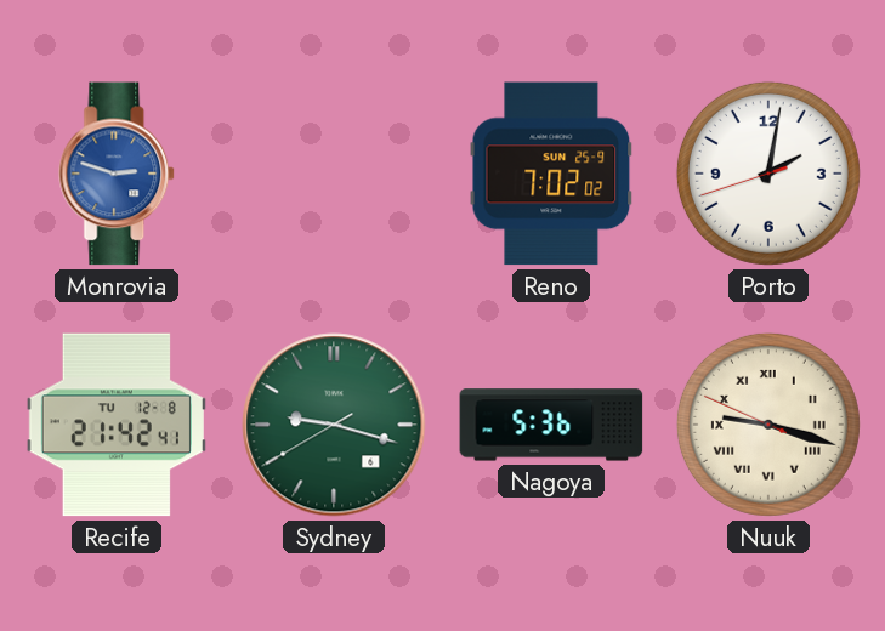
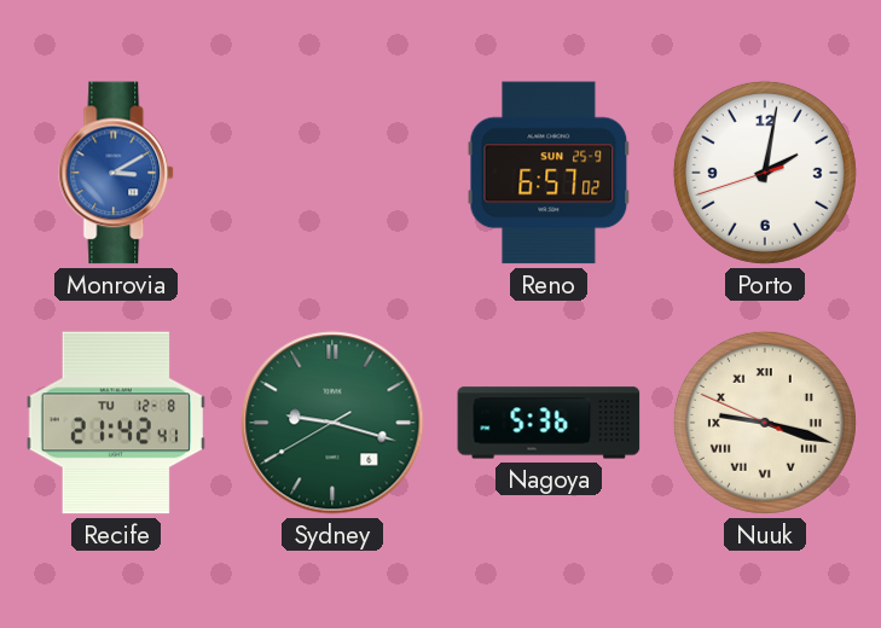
Monrovia: 2:48 -> 3:10
Reno: 7:02 -> 6:57
